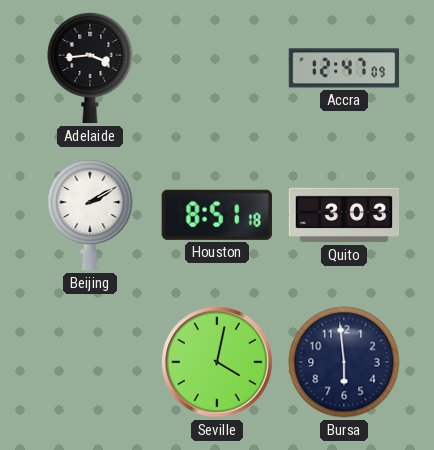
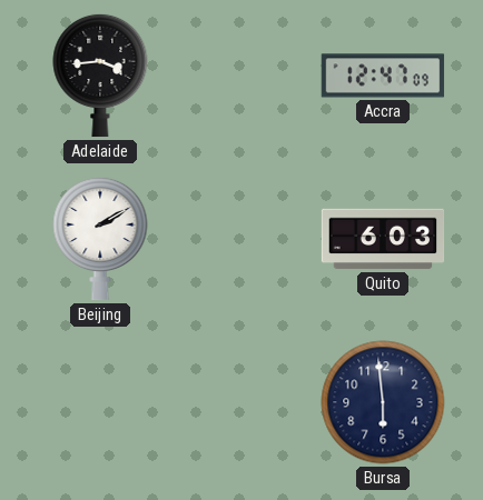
Houston: 8:51 -> none
Quito: 3:03 -> 6:03
Seville: 4:02 -> none
